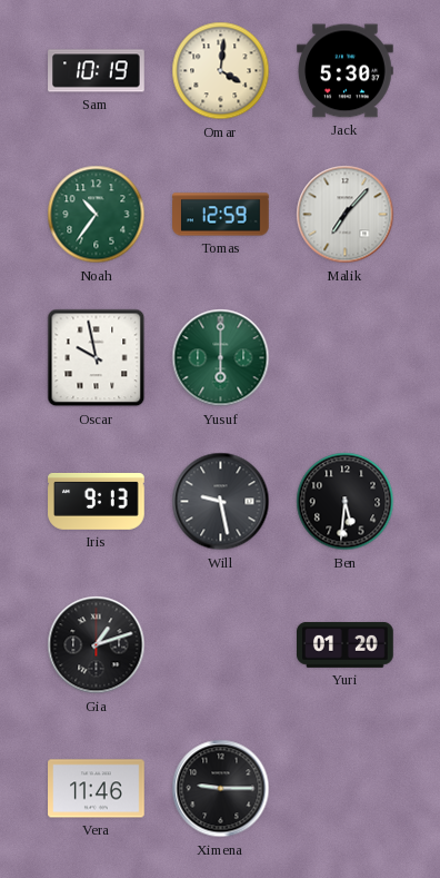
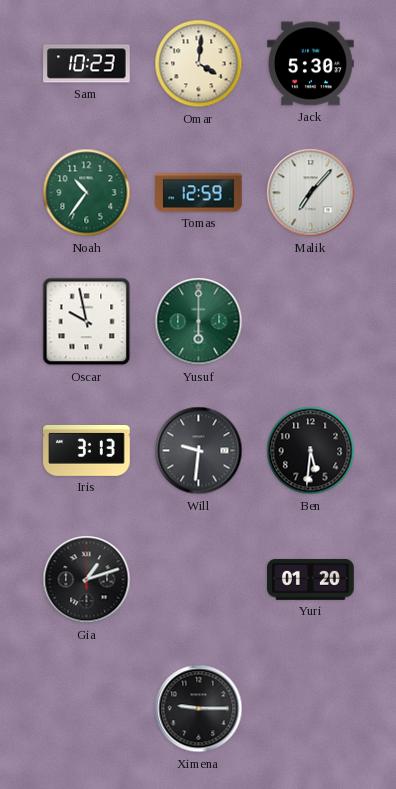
Sam: 10:19 -> 10:23
Iris: 9:13 -> 3:13
Will: 9:28 -> 9:31
Vera: 11:46 -> none
